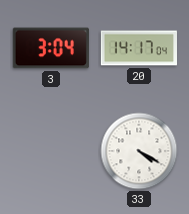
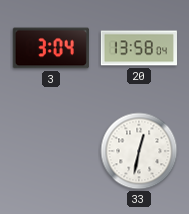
20: 14:17 -> 13:58
33: 4:20 -> 12:32
